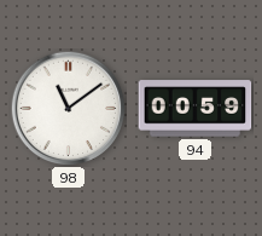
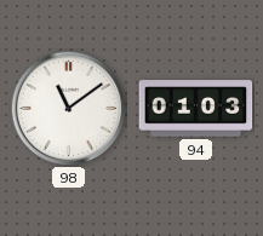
94: 00:59 -> 01:03
